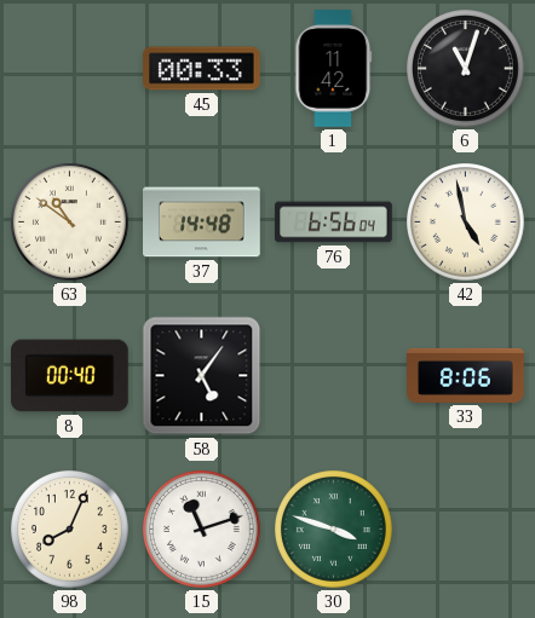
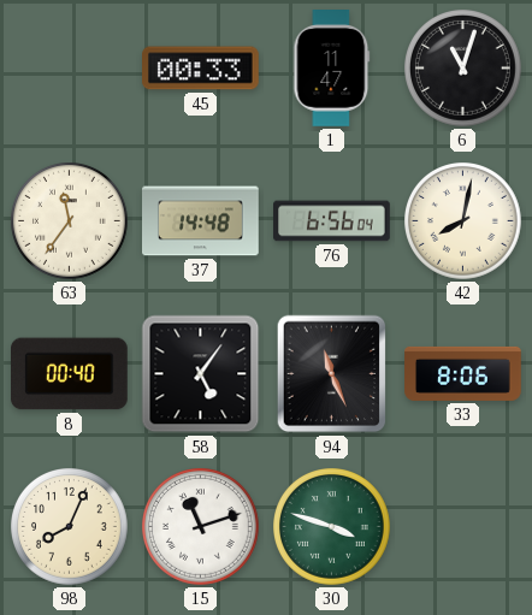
1: 11:42 -> 11:47
63: 10:51 -> 11:36
42: 4:58 -> 8:02
94: none -> 11:26
